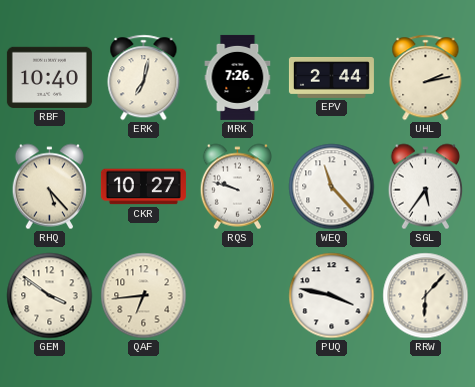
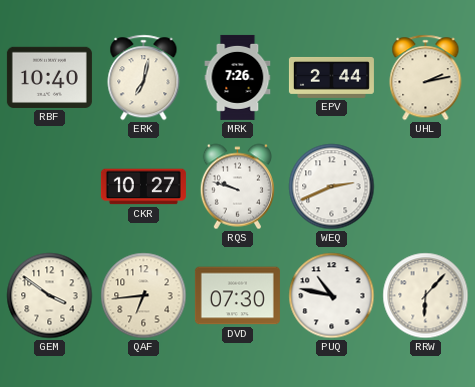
RHQ: 5:23 -> none
WEQ: 11:23 -> 2:41
SGL: 5:36 -> none
DVD: none -> 07:30
PUQ: 3:47 -> 10:47
